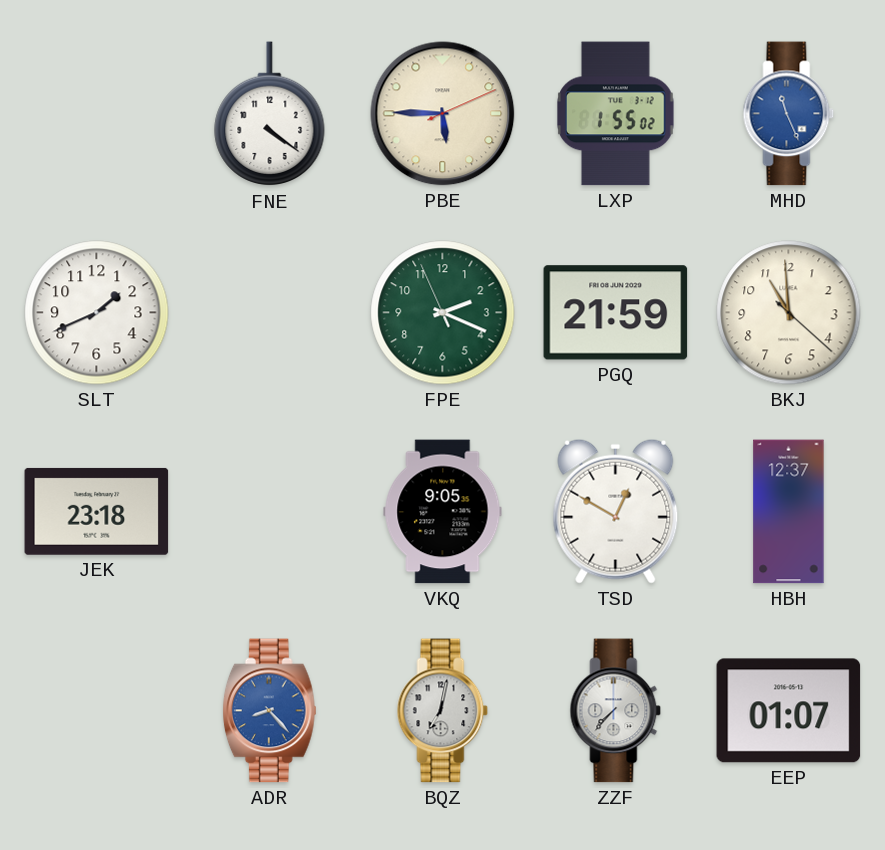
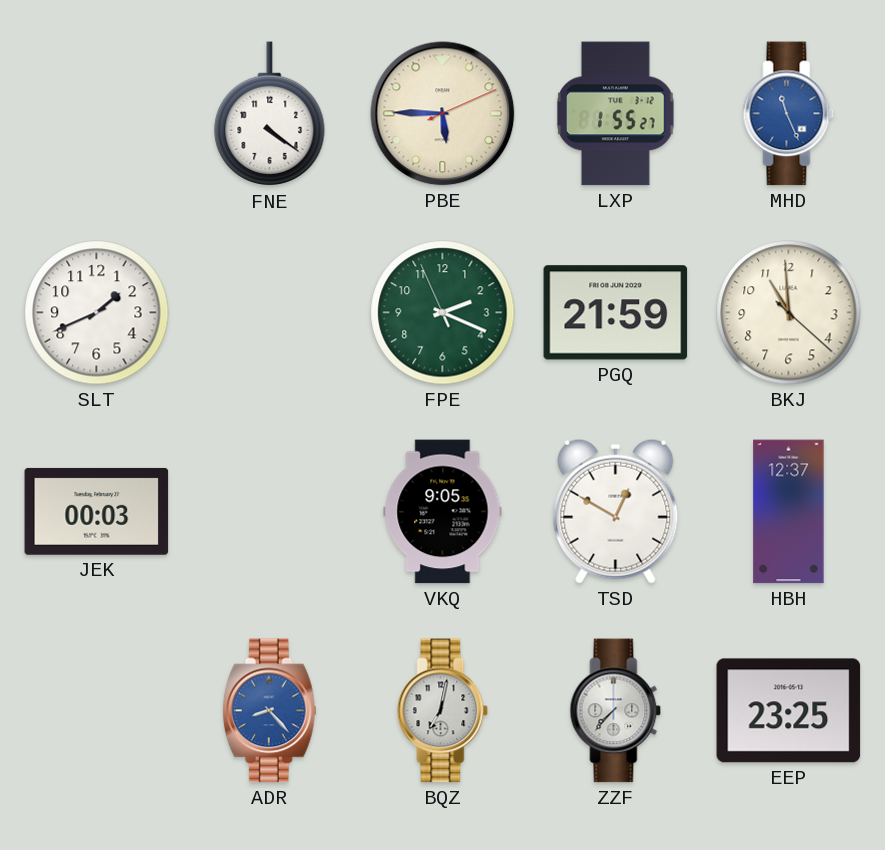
LXP: 1:55:02 -> 1:55:27
JEK: 23:18 -> 00:03
EEP: 01:07 -> 23:25
